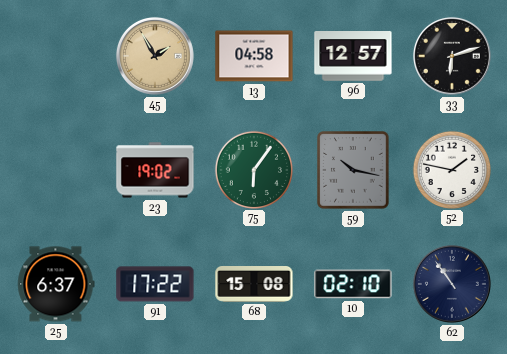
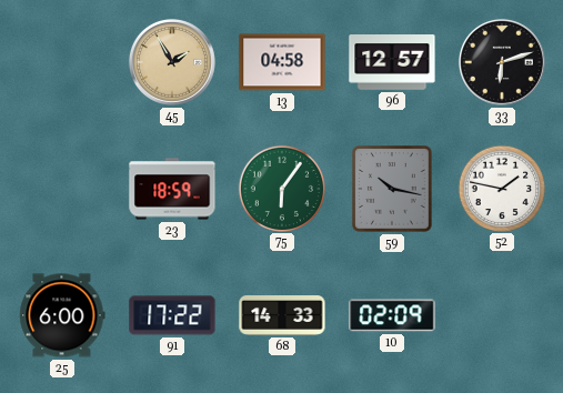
23: 19:02 -> 18:59
25: 6:37 -> 6:00
68: 15:08 -> 14:33
10: 02:10 -> 02:09
62: 10:54 -> none
